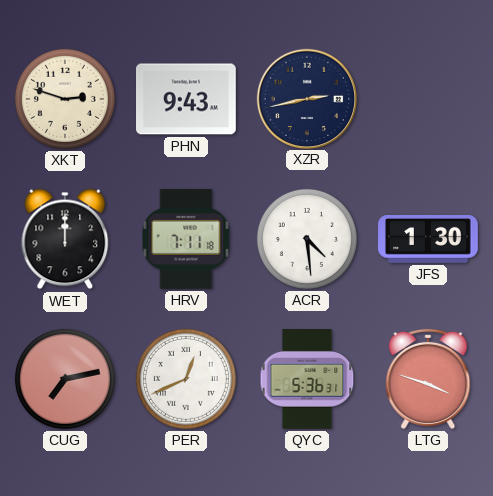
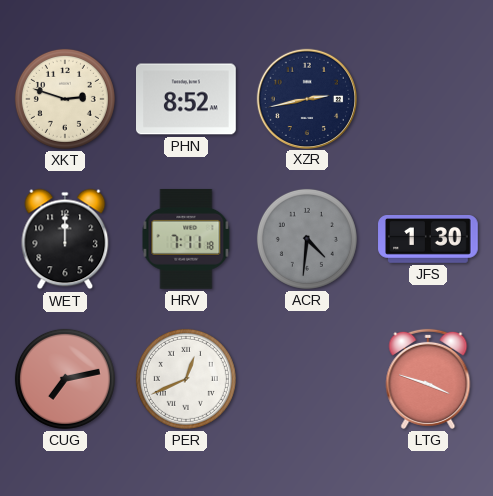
PHN: 9:43 -> 8:52
ACR: 4:29 -> 4:31
ACR dial: white -> grey
QYC: 5:36 -> none
